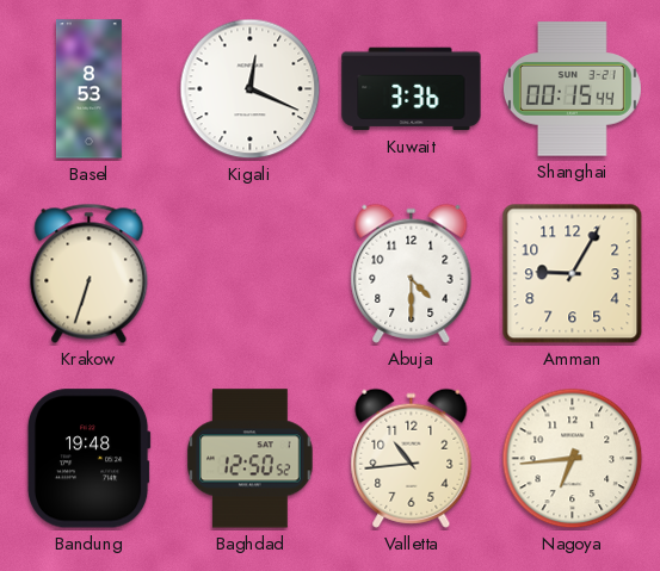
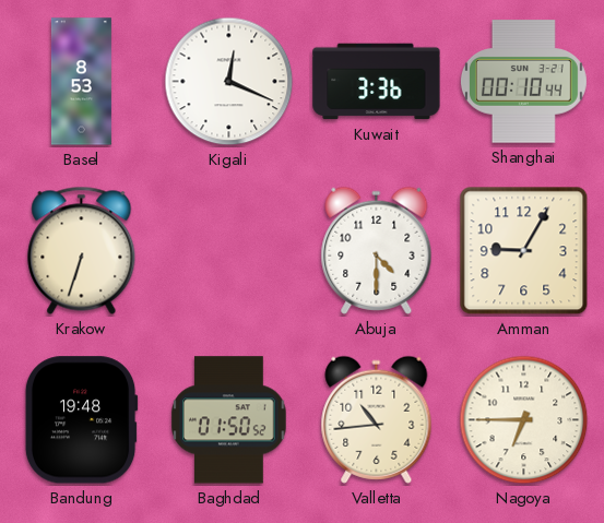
Shanghai: 00:15 -> 00:10
Baghdad: 12:50 -> 01:50
Nagoya: 6:44 -> 6:45
